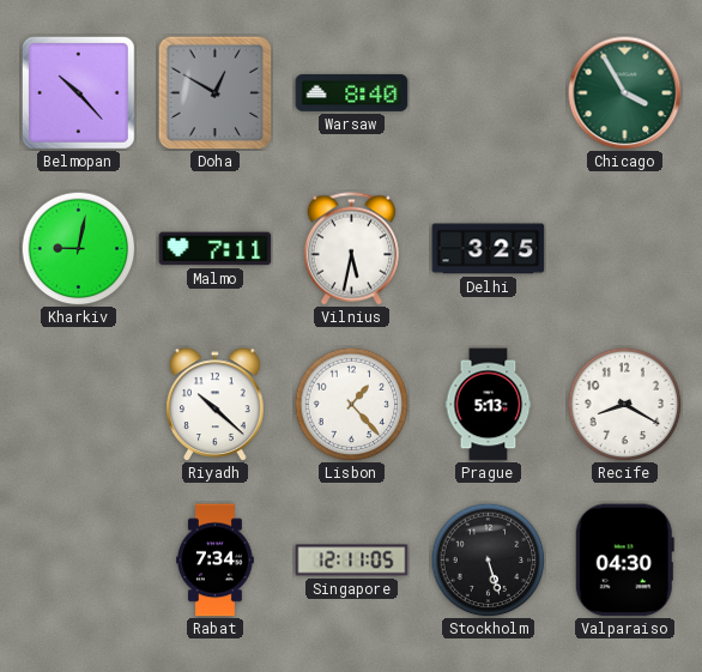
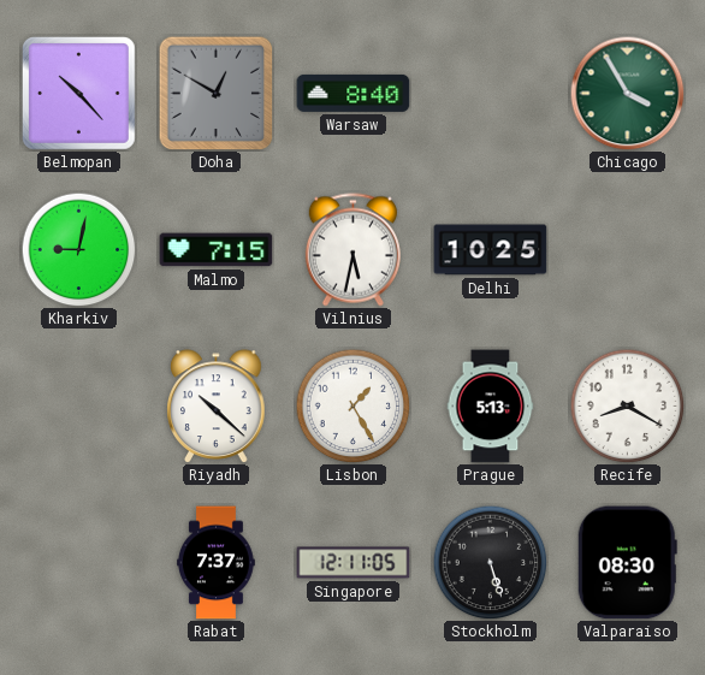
Malmo: 7:11 -> 7:15
Delhi: 3:25 -> 10:25
Lisbon: 1:23 -> 1:25
Rabat: 7:34 -> 7:37
Valparaiso: 04:30 -> 08:30
